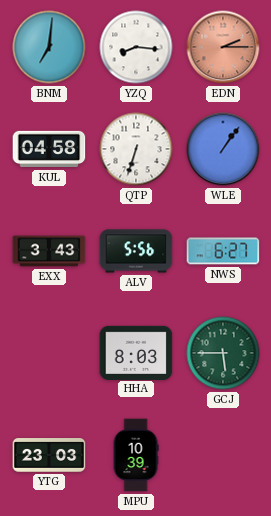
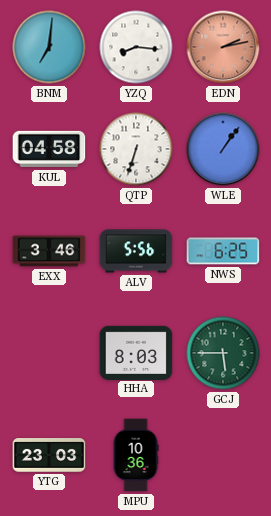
EDN: 2:15 -> 2:13
EXX: 3:43 -> 3:46
NWS: 6:27 -> 6:25
MPU: 10:39 -> 10:36
